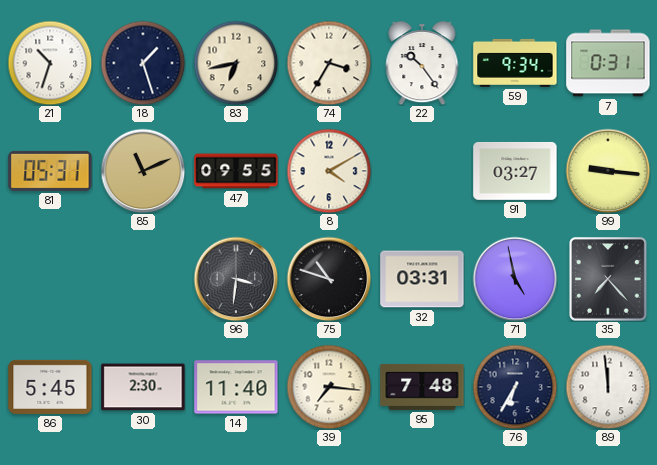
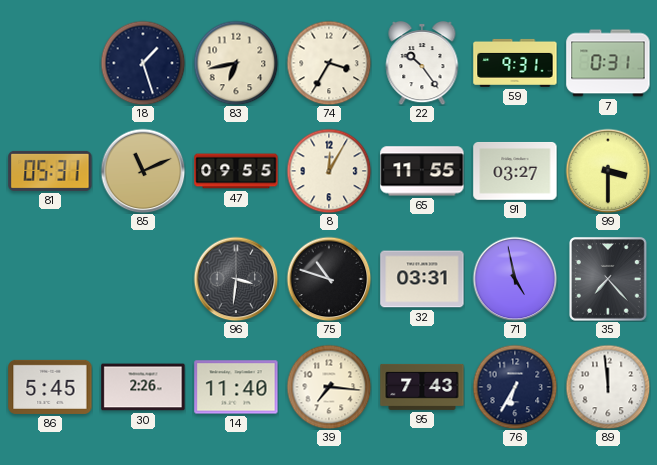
21: 10:33 -> none
59: 9:34 -> 9:31
8: 4:10 -> 12:05
65: none -> 11:55
99: 9:16 -> 3:30
30: 2:30 -> 2:26
95: 7:48 -> 7:43
